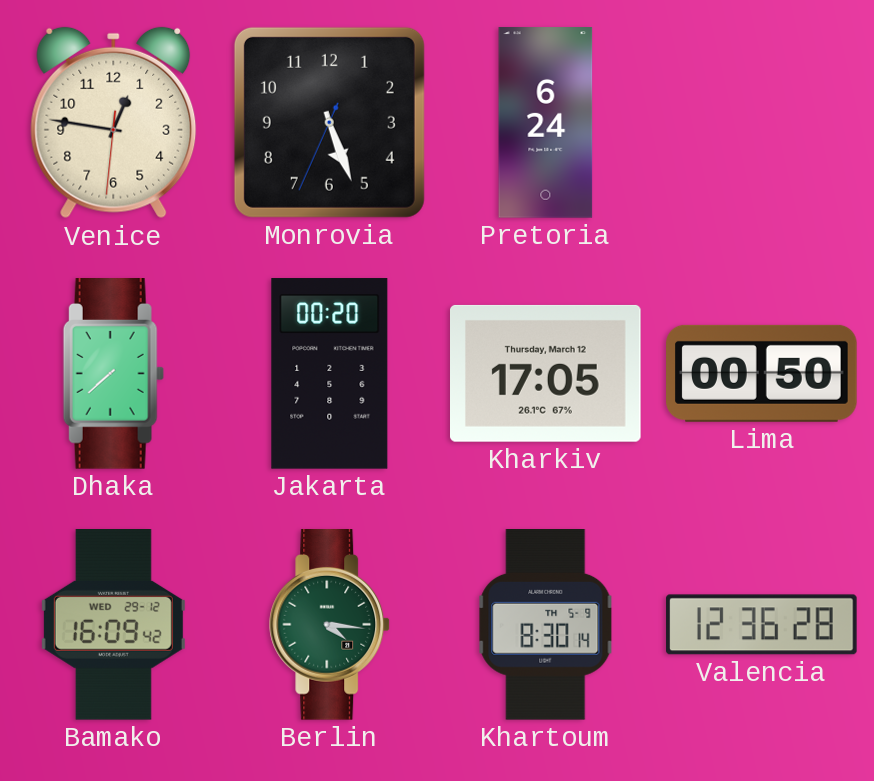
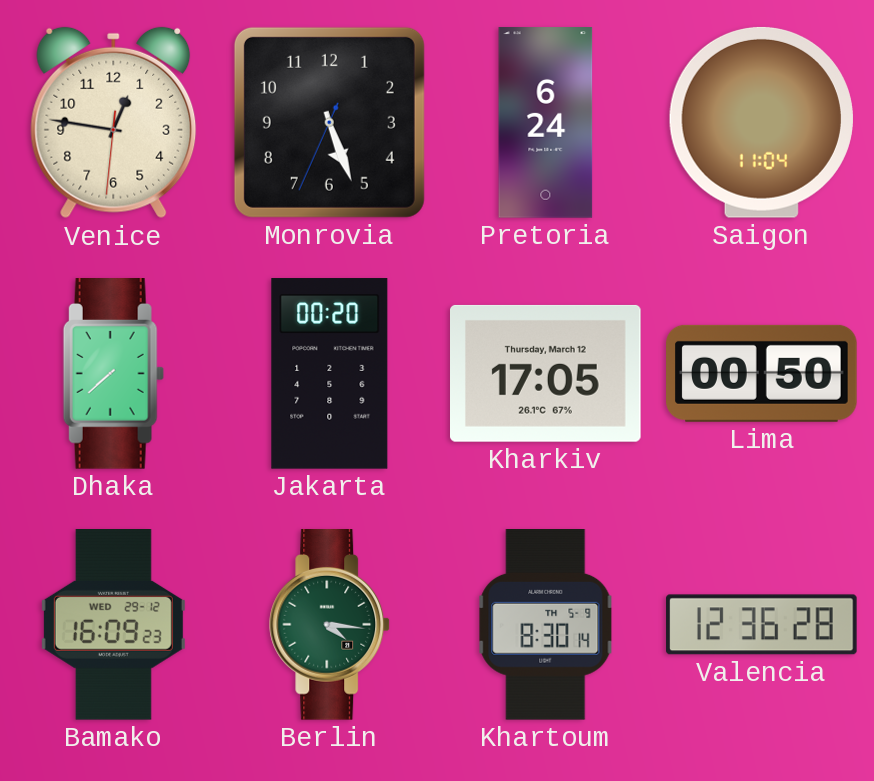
Saigon: none -> 11:04
Bamako: 16:09:42 -> 16:09:23
